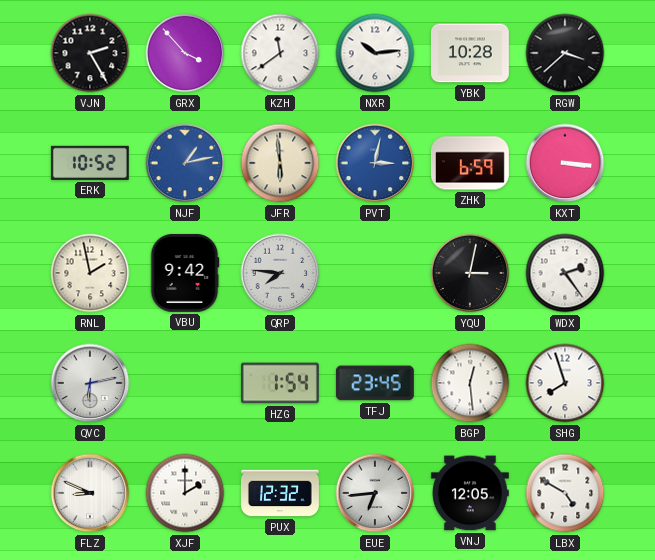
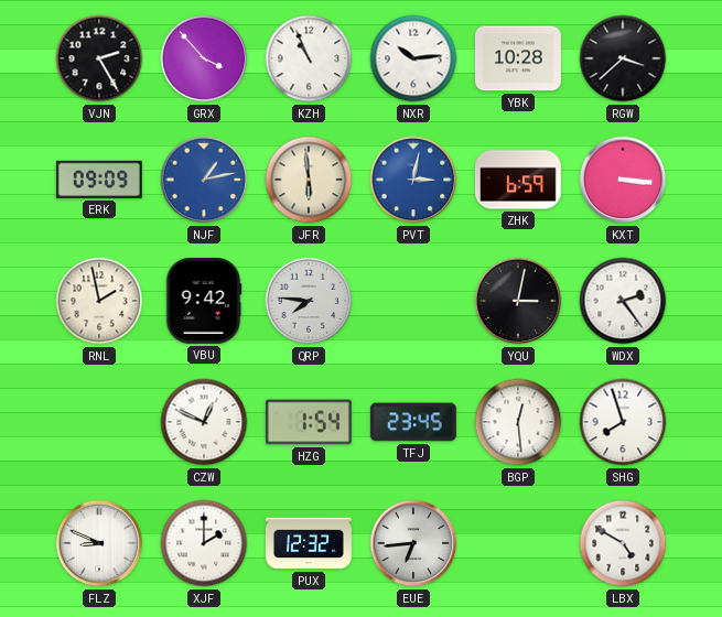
KZH: 11:39 -> 10:56
ERK: 10:52 -> 09:09
QVC: 6:13 -> none
CZW: none -> 12:49
VNJ: 12:05 -> none
